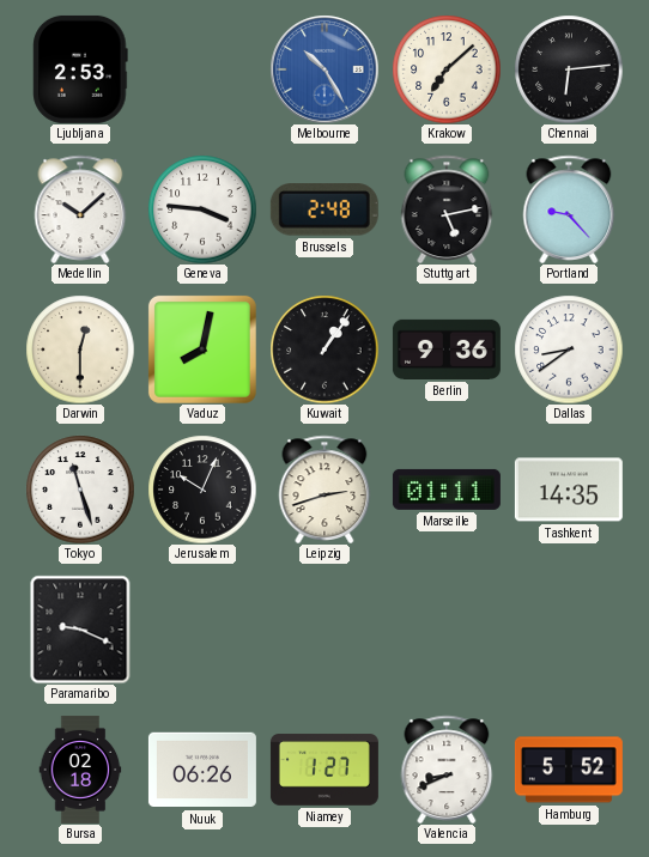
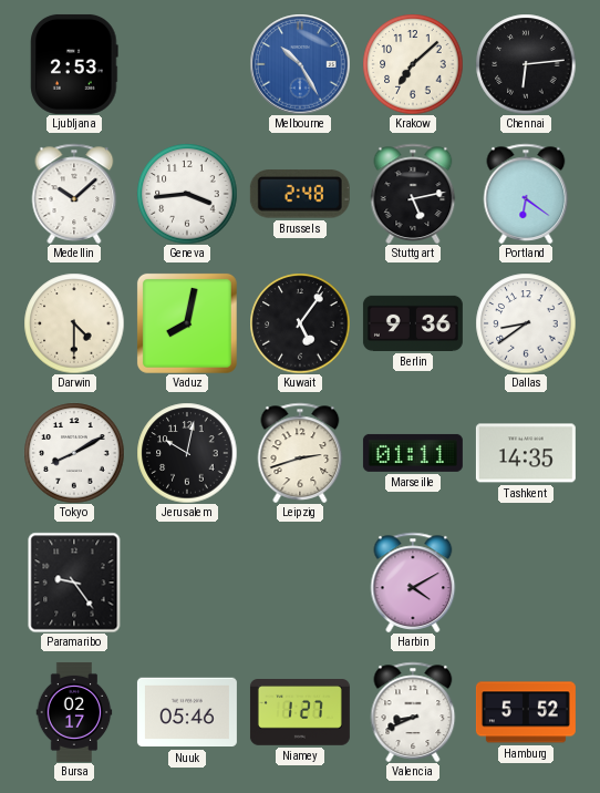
Geneva: 3:46 -> 3:44
Portland: 9:23 -> 6:21
Darwin: 12:30 -> 4:30
Kuwait: 1:06 -> 5:06
Tokyo: 11:27 -> 8:10
Jerusalem: 10:04 -> 10:02
Paramaribo: 9:19 -> 9:24
Harbin: none -> 4:10
Bursa: 02:18 -> 02:17
Nuuk: 06:26 -> 05:46
